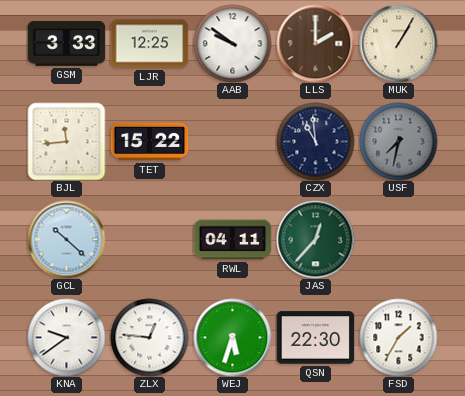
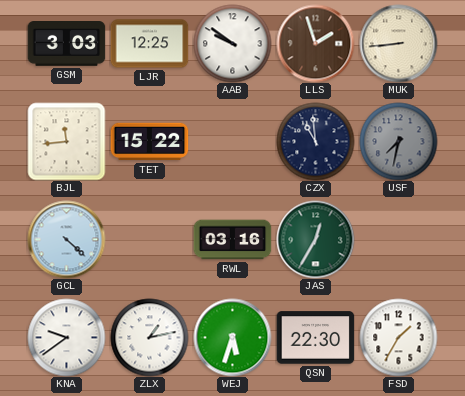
GSM: 3:33 -> 3:03
LLS: 2:00 -> 1:57
MUK: 1:05 -> 8:44
GCL: 10:22 -> 4:22
RWL: 04:11 -> 03:16
JAS: 12:37 -> 12:35
ZLX: 12:46 -> 1:13
